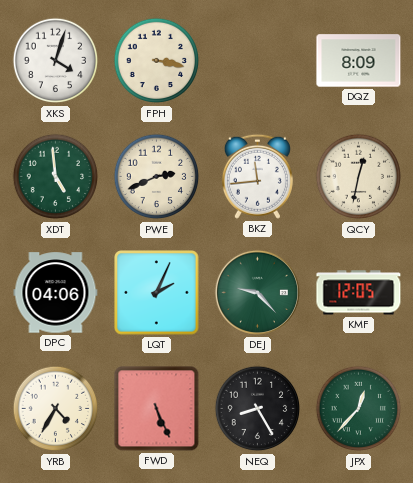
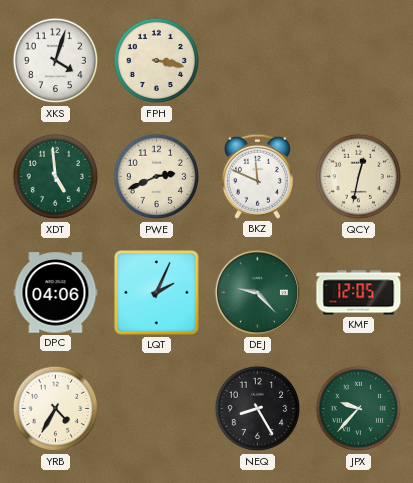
DQZ: 8:09 -> none
BKZ: 11:44 -> 11:49
FWD: 5:26 -> none
JPX: 12:37 -> 9:37
